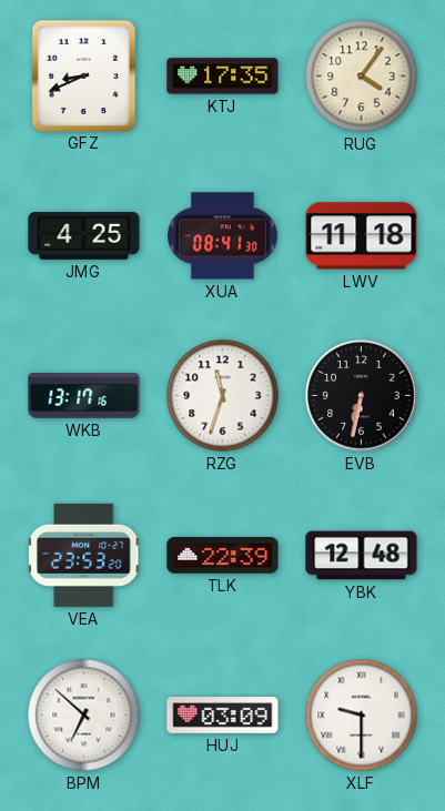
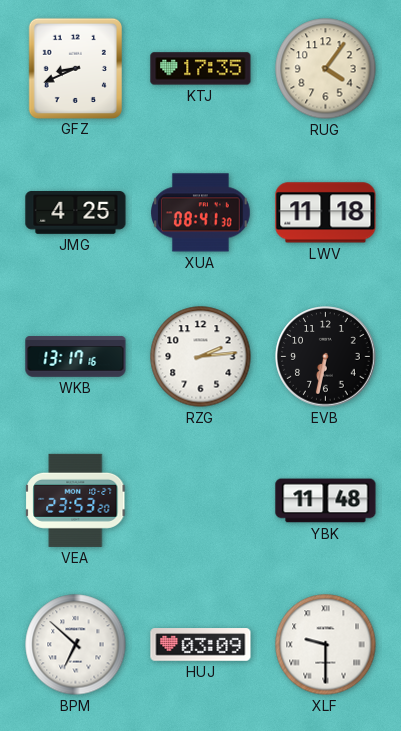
RZG: 11:33 -> 2:14
TLK: 22:39 -> none
YBK: 12:48 -> 11:48
